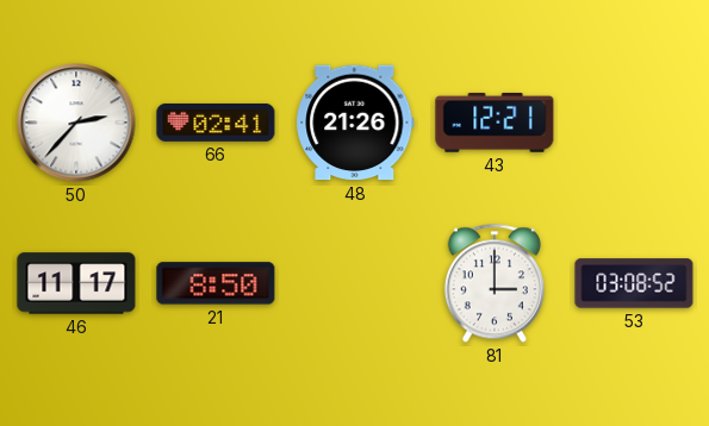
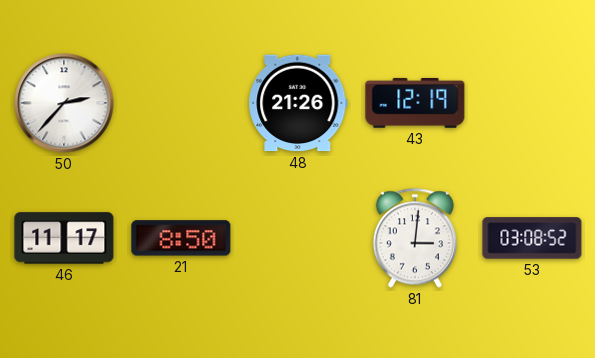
66: 02:41 -> none
43: 12:21 -> 12:19
81: 3:00 -> 3:01
